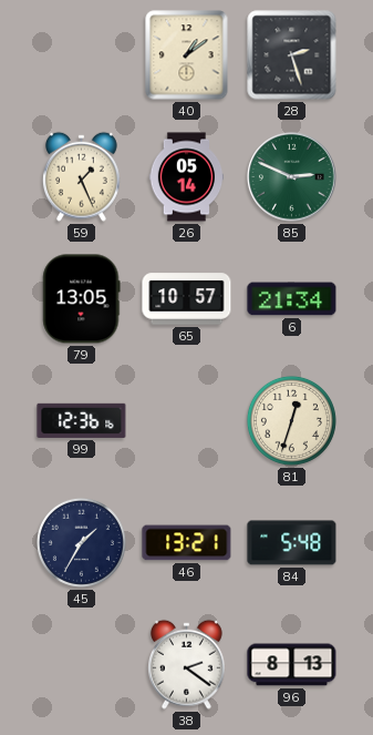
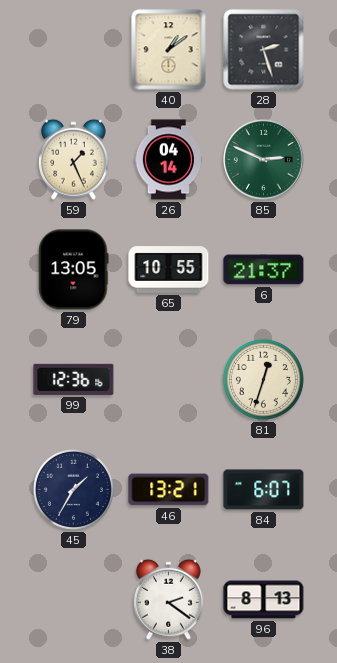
26: 05:14 -> 04:14
65: 10:57 -> 10:55
6: 21:34 -> 21:37
84: 5:48 -> 6:07
